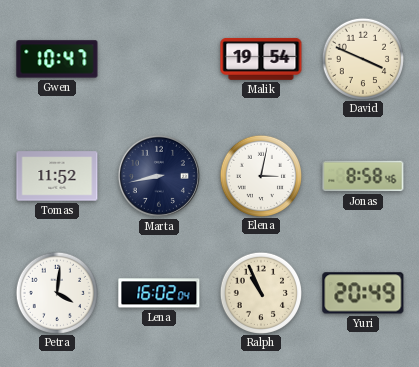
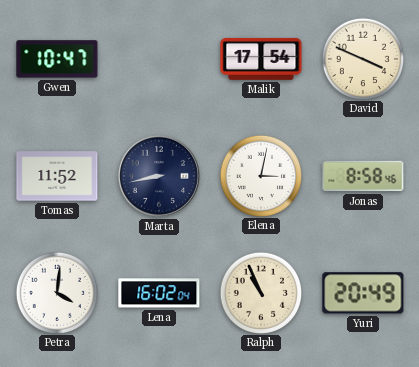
Malik: 19:54 -> 17:54
